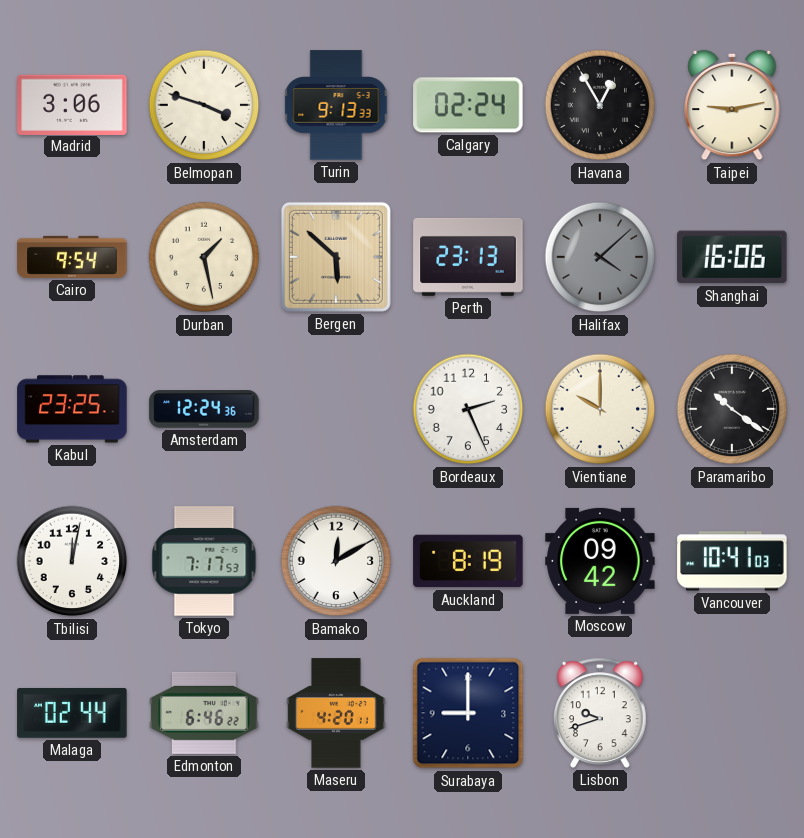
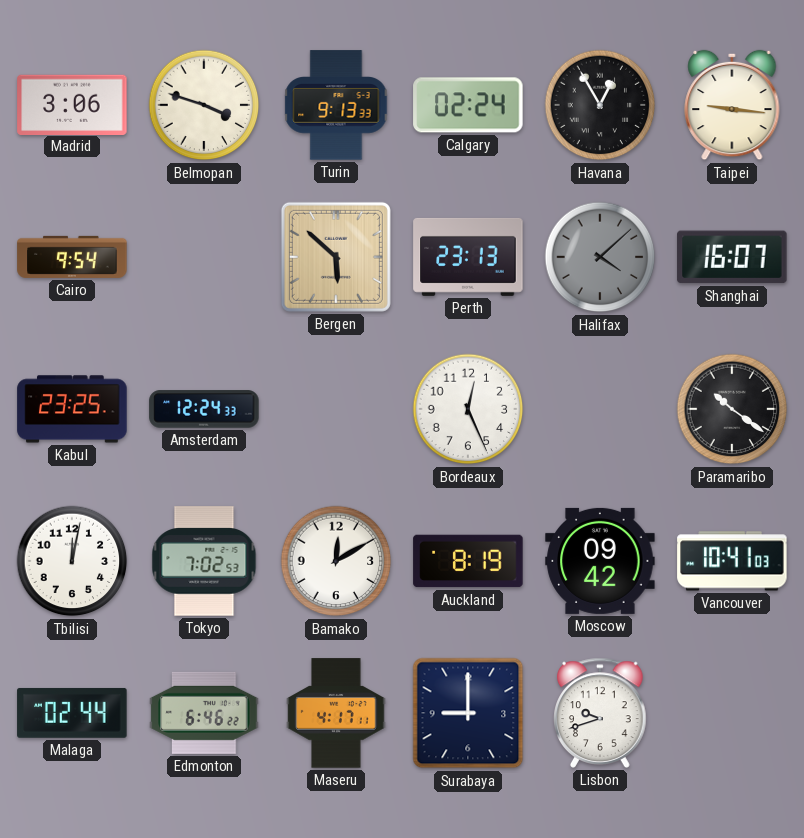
Taipei: 9:13 -> 9:16
Durban: 1:28 -> none
Shanghai: 16:06 -> 16:07
Amsterdam: 12:24:36 -> 12:24:33
Bordeaux: 2:26 -> 12:26
Vientiane: 10:00 -> none
Tokyo: 7:17 -> 7:02
Maseru: 4:20 -> 4:17
